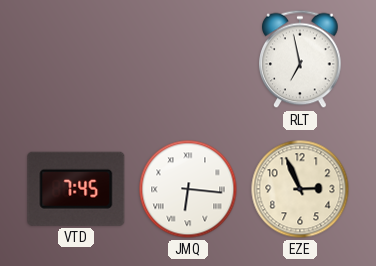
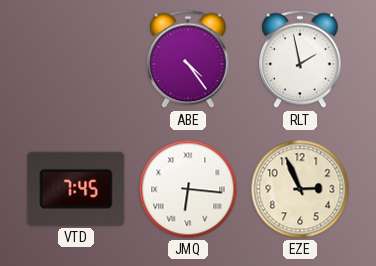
ABE: none -> 4:24
RLT: 6:58 -> 1:58
